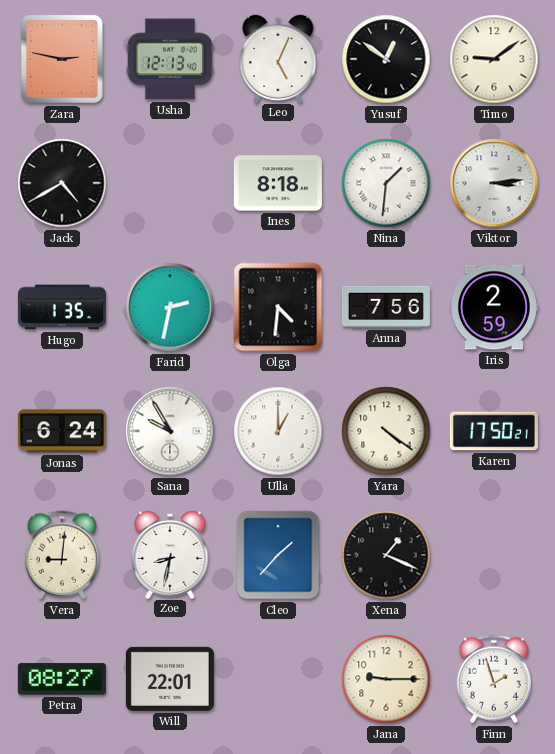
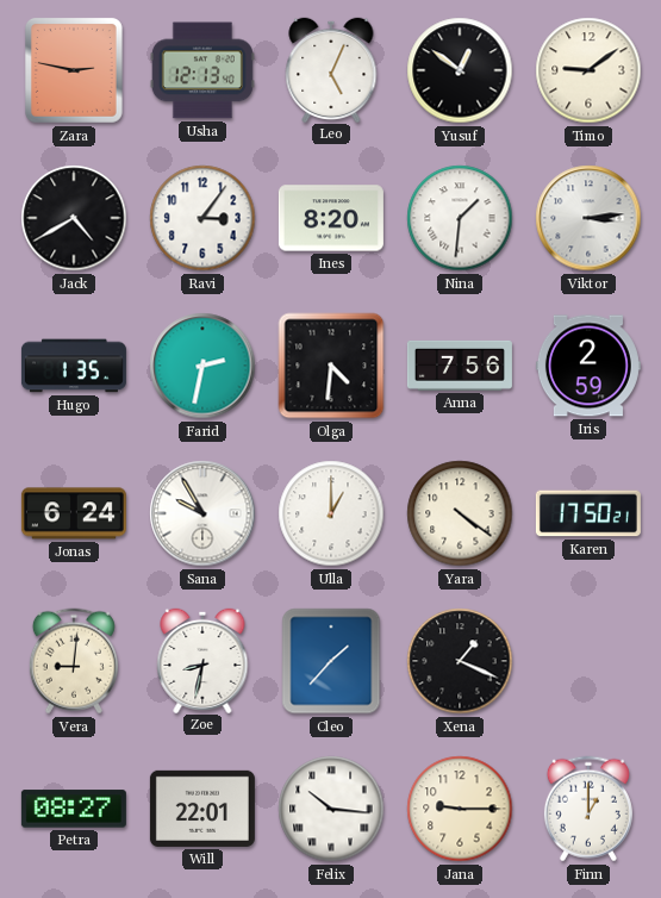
Ravi: none -> 3:06
Ines: 8:18 -> 8:20
Felix: none -> 10:16
Finn: 1:57 -> 1:00
